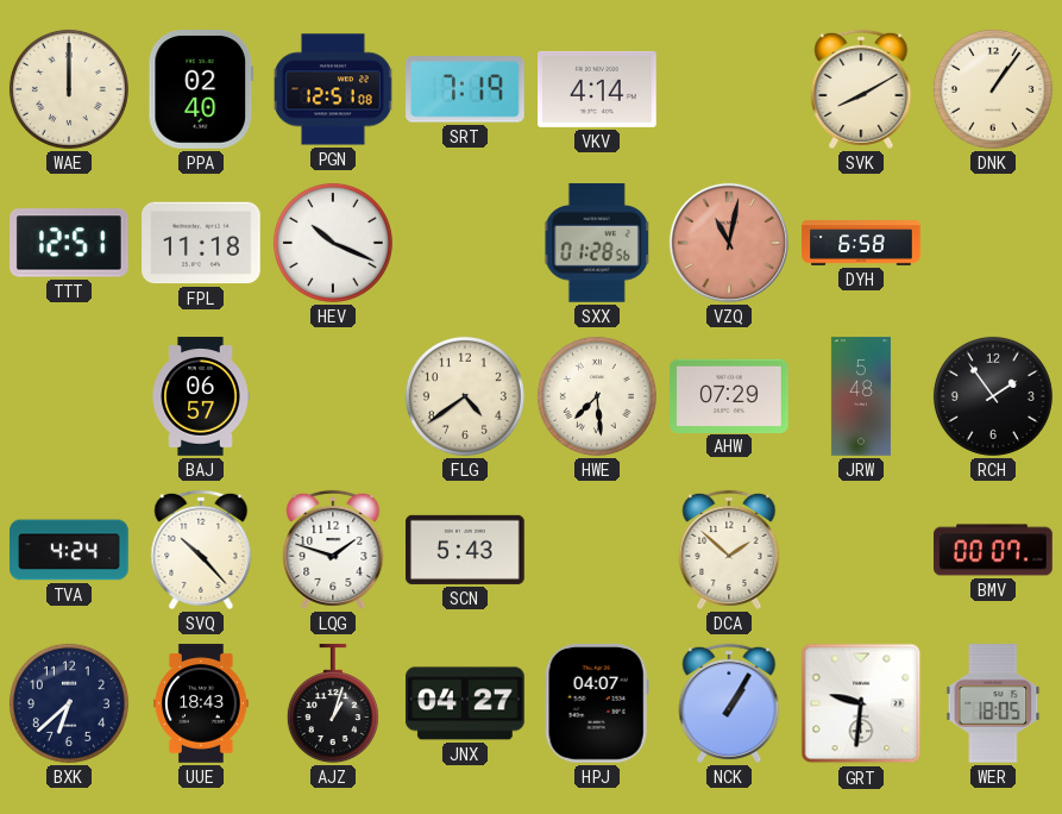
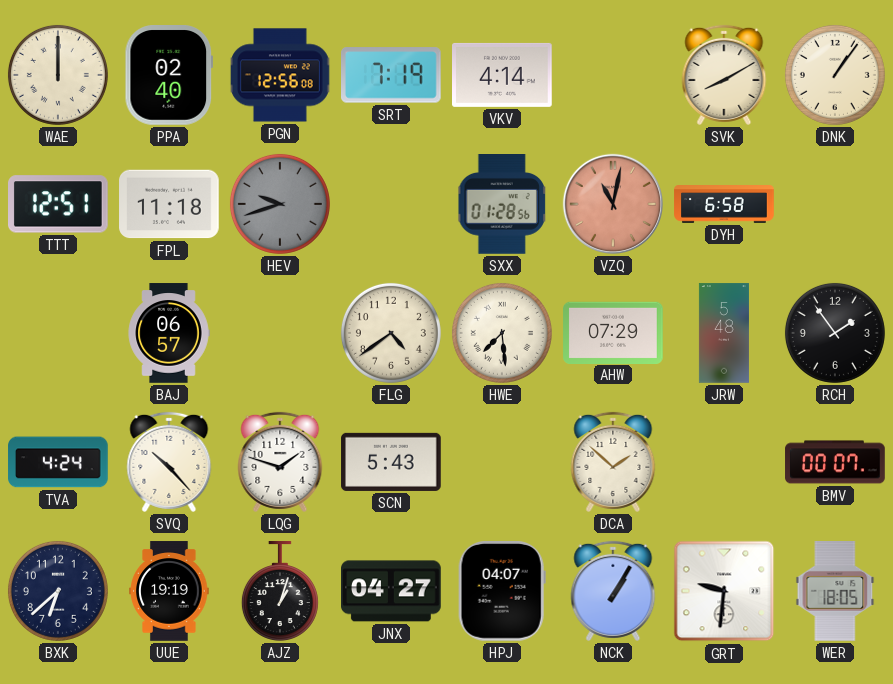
PGN: 12:51 -> 12:56
HEV: 10:19 -> 9:42
HEV dial: white -> grey
UUE: 18:43 -> 19:19
